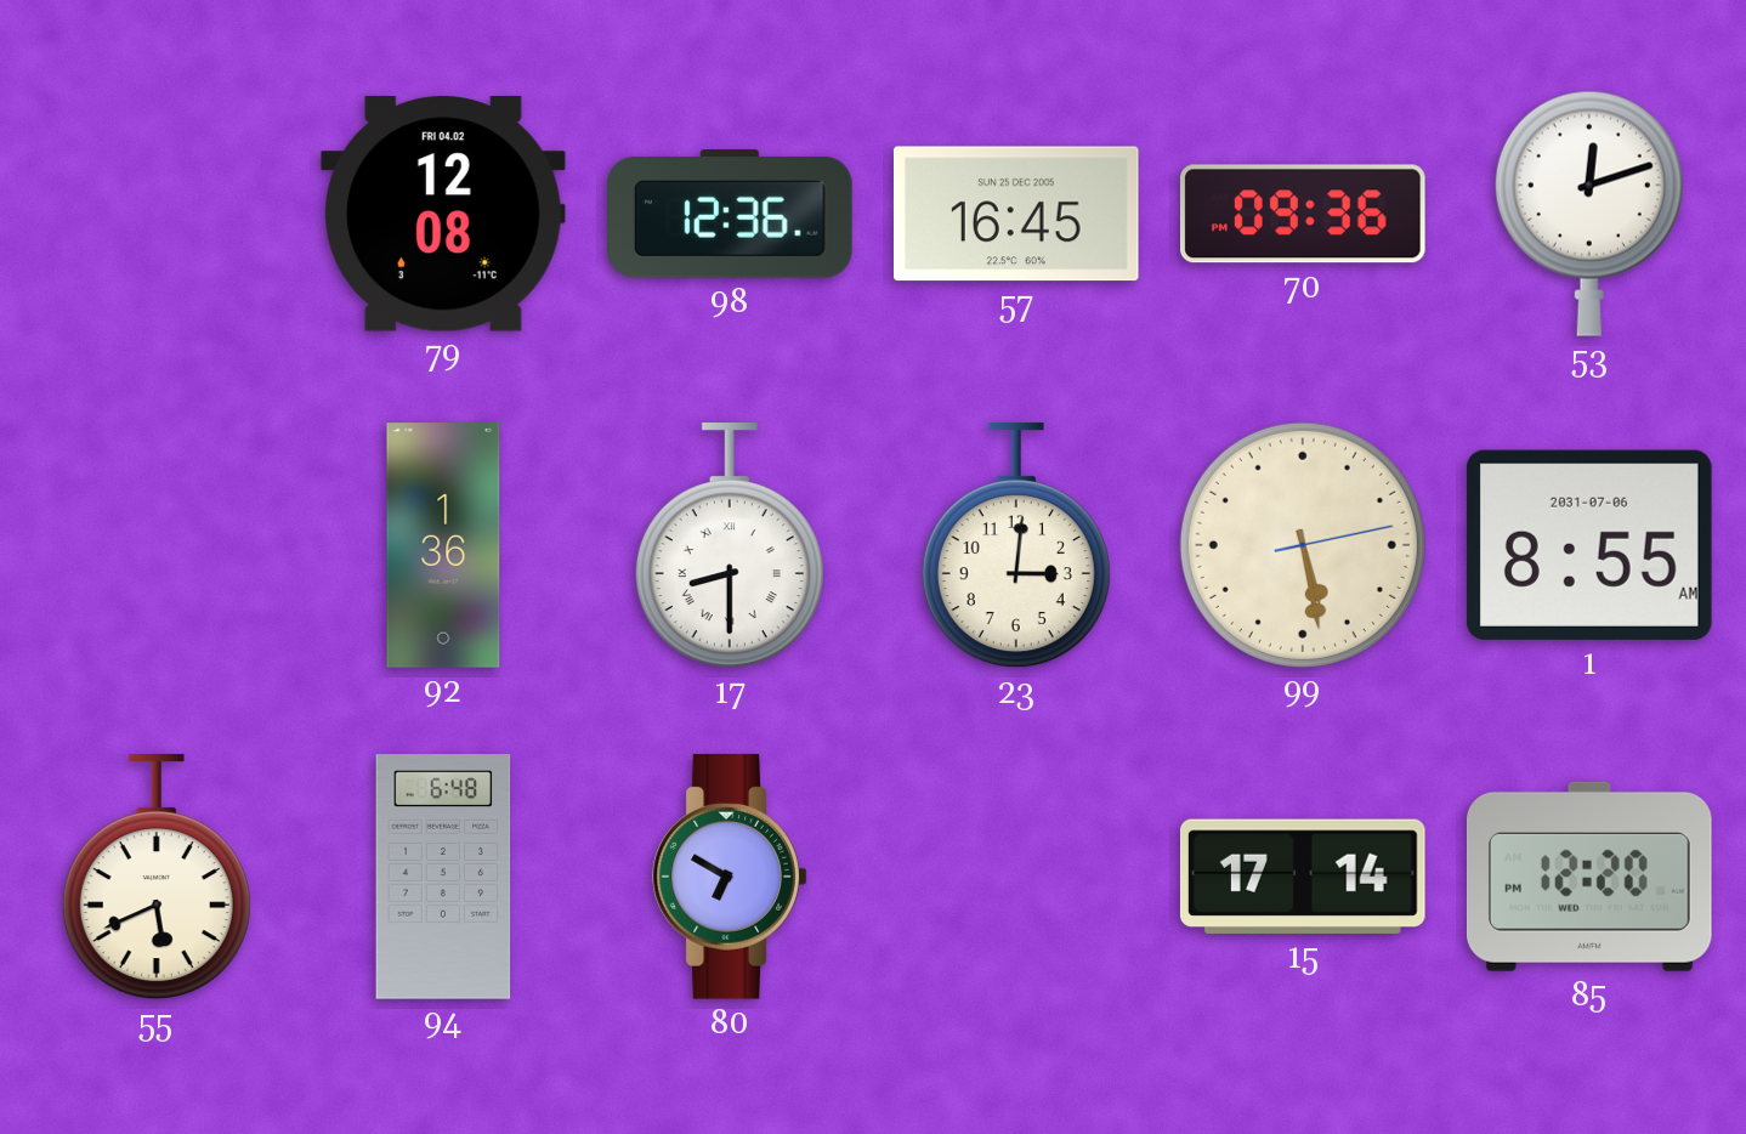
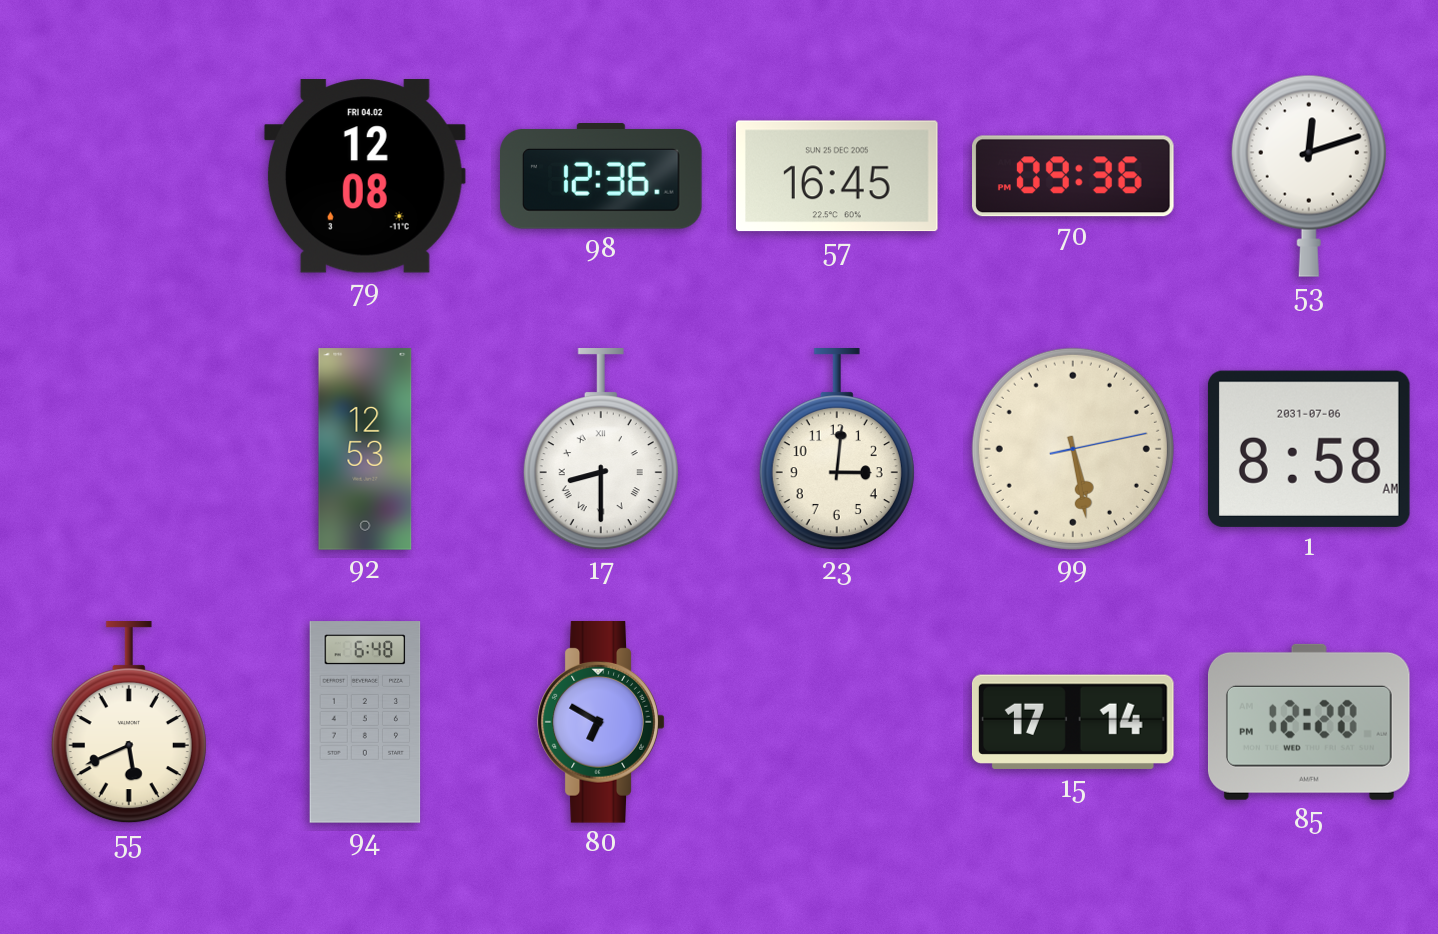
92: 1:36 -> 12:53
1: 8:55 -> 8:58
